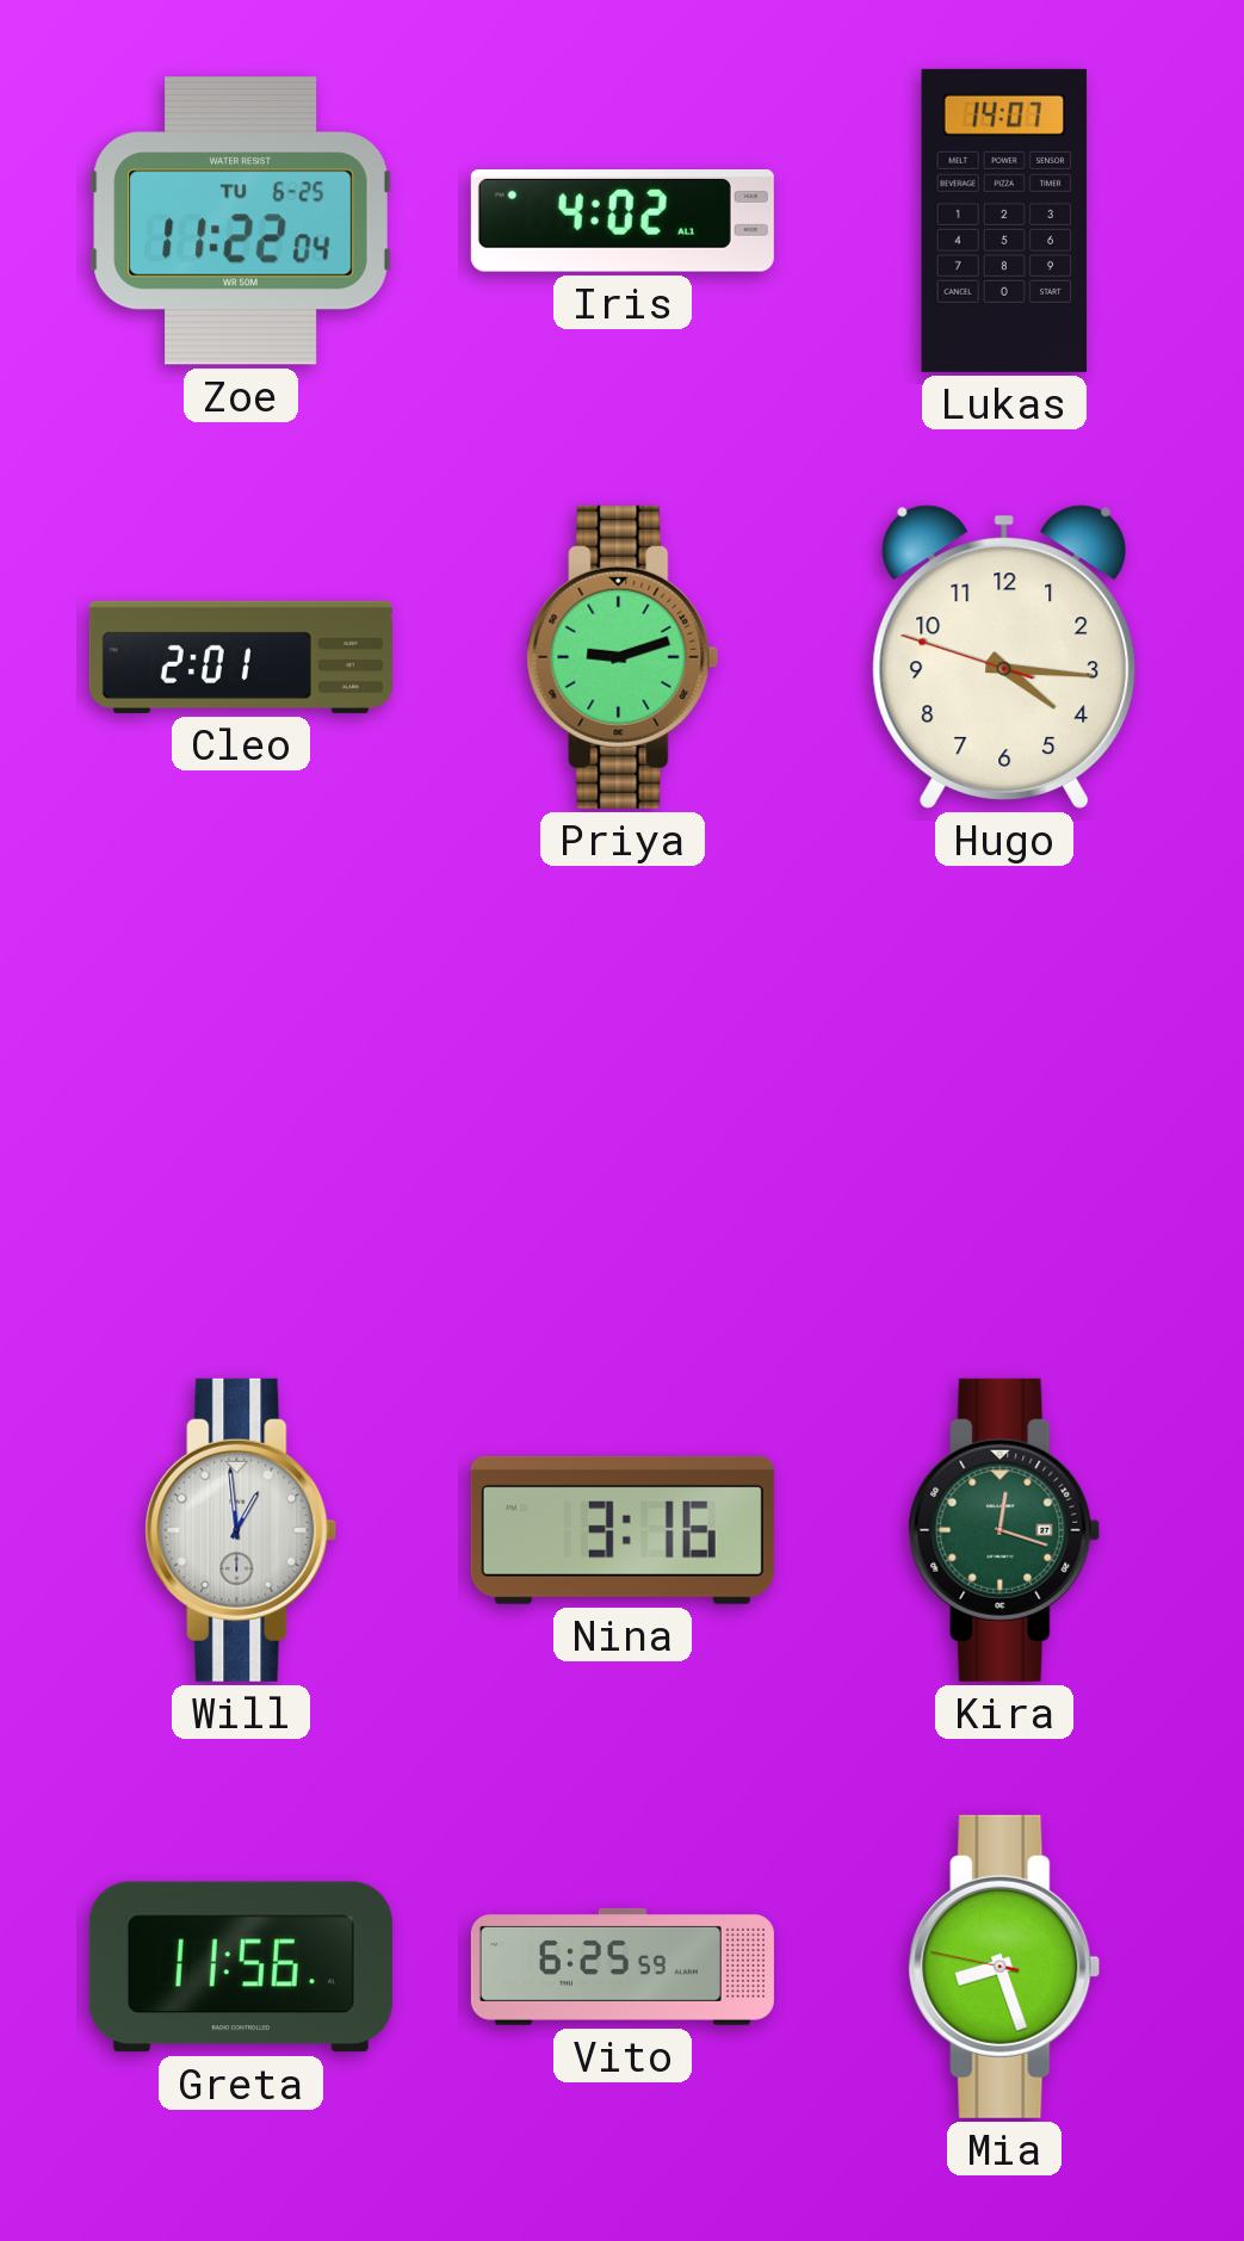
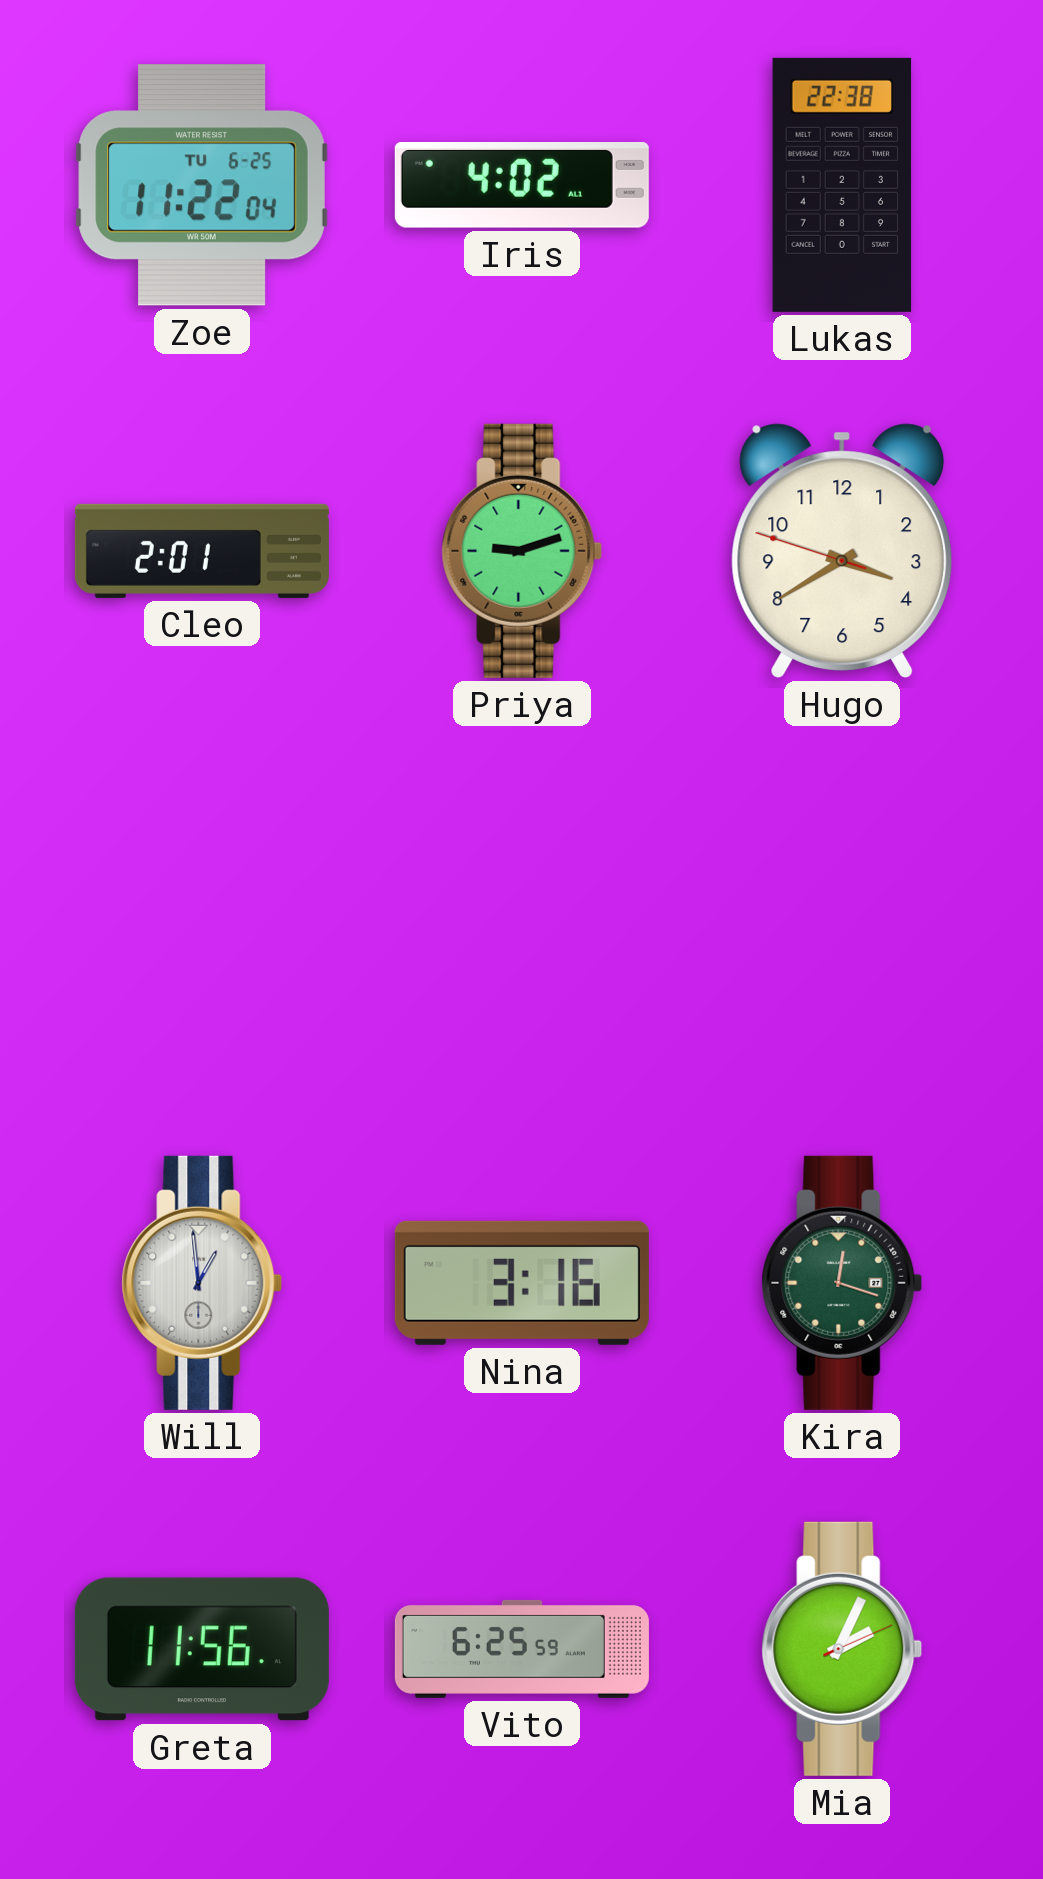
Lukas: 14:07 -> 22:38
Hugo: 4:15 -> 3:39
Mia: 8:26 -> 2:04
